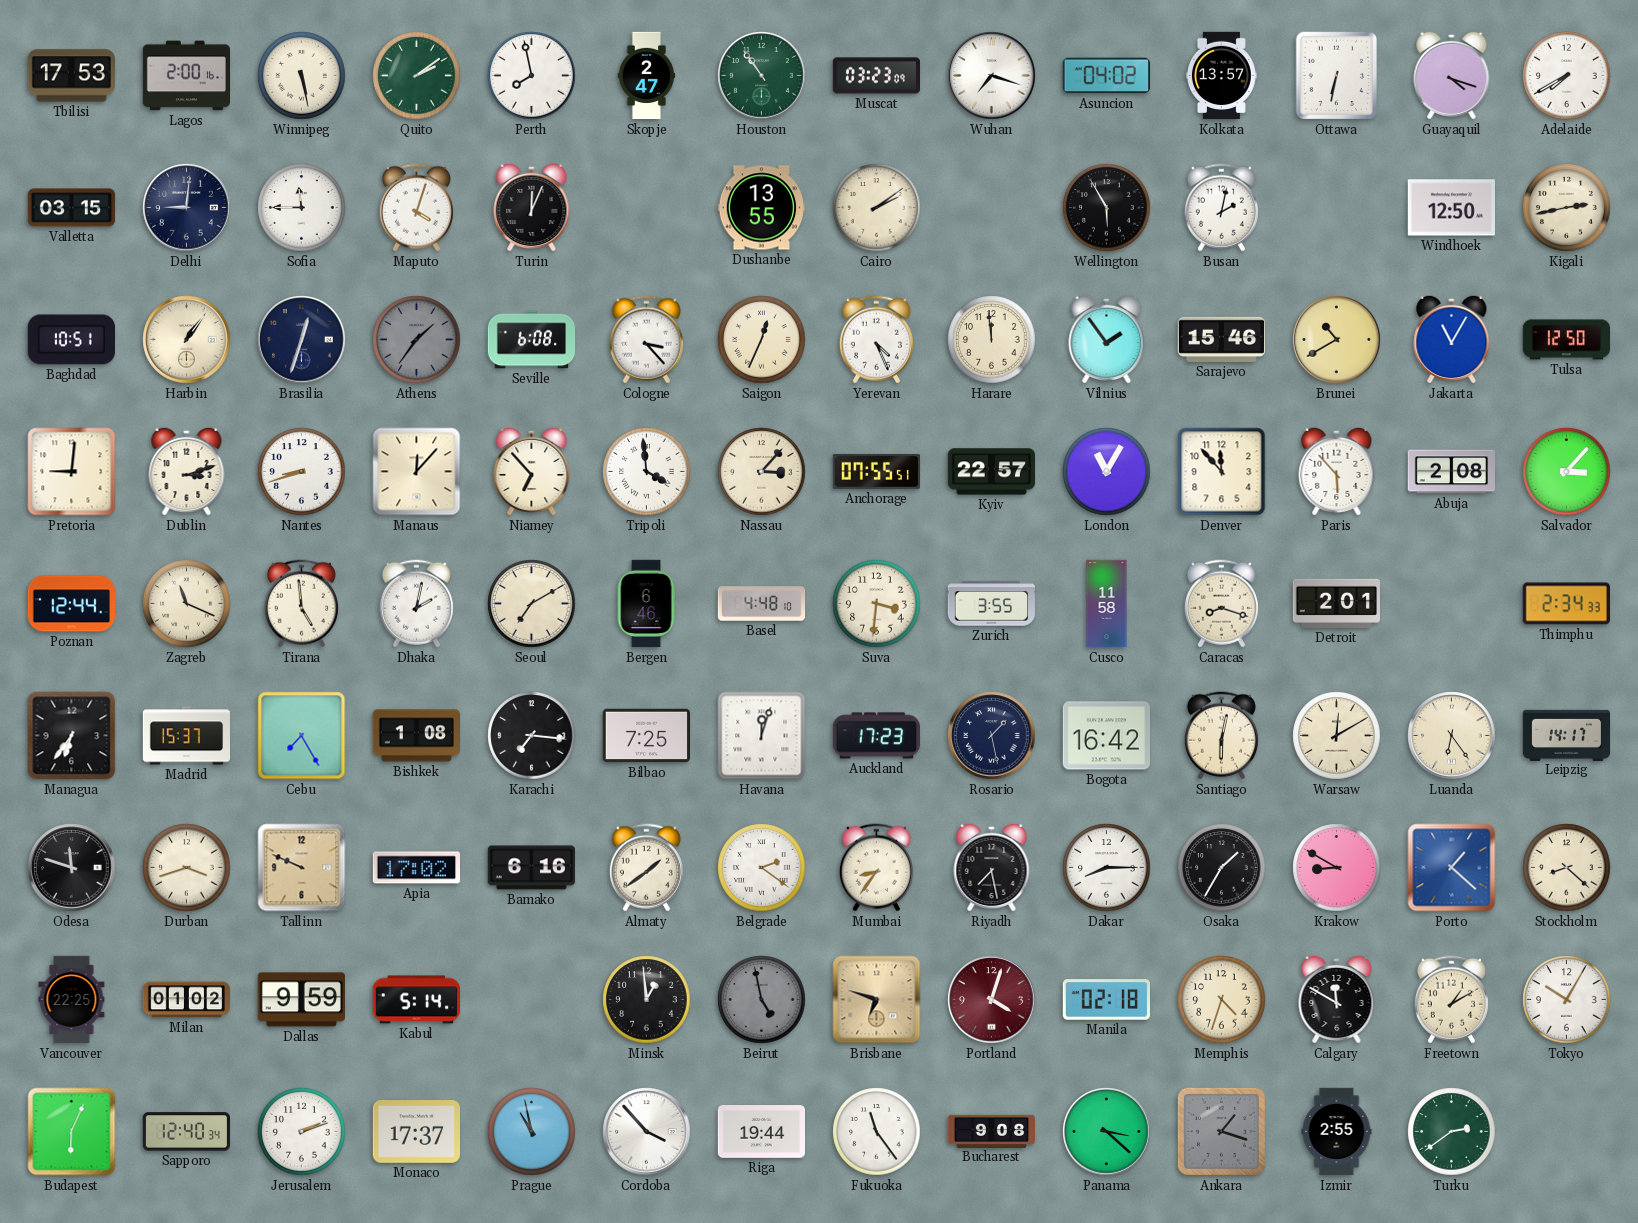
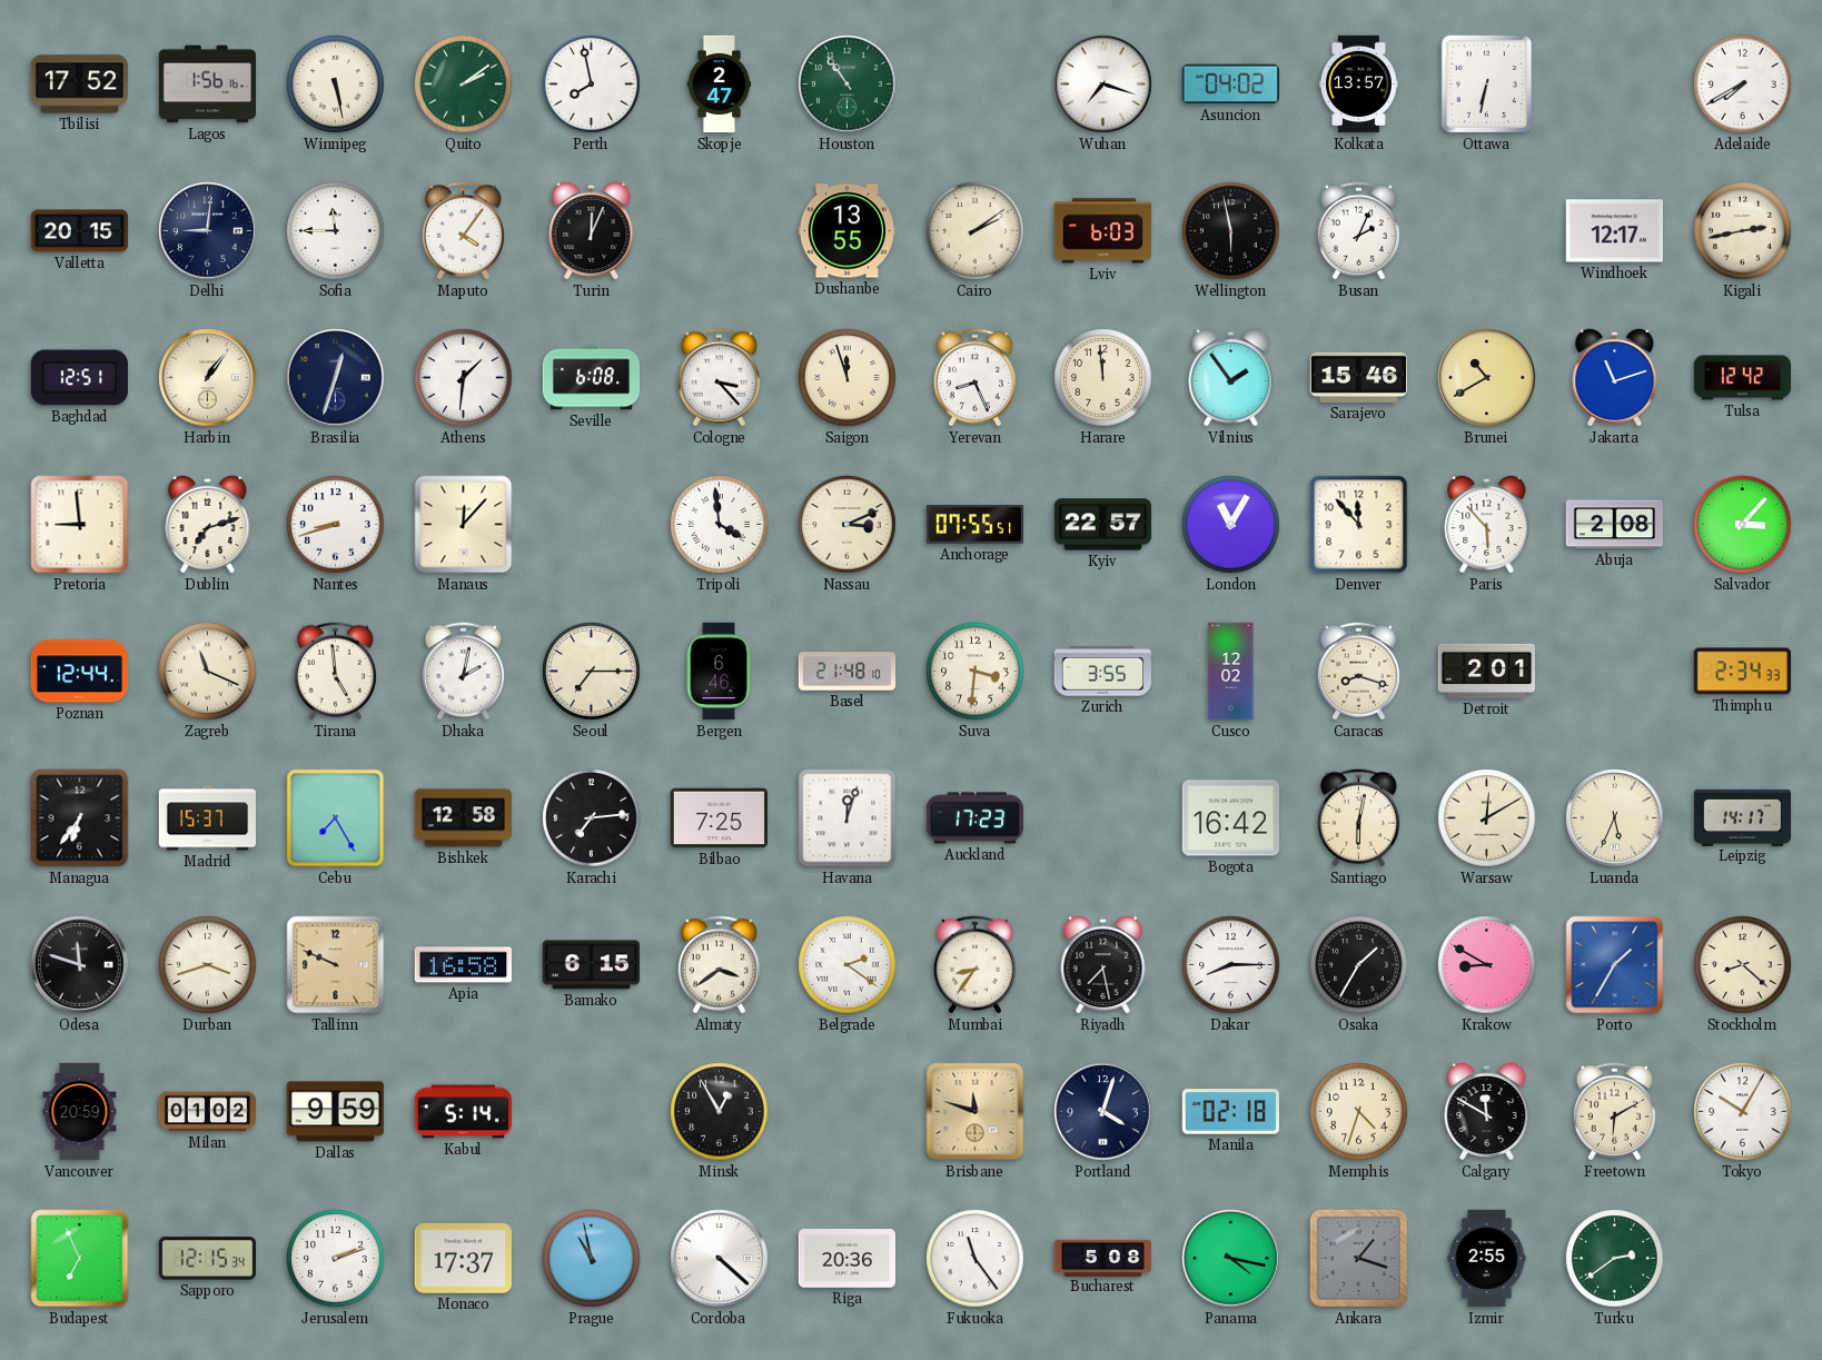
Tbilisi: 17:53 -> 17:52
Lagos: 2:00 -> 1:56
Muscat: 03:23 -> none
Guayaquil: 4:18 -> none
Valletta: 03:15 -> 20:15
Maputo: 4:03 -> 4:06
Lviv: none -> 6:03
Wellington: 5:55 -> 5:58
Busan: 2:02 -> 2:04
Windhoek: 12:50 -> 12:17
Baghdad: 10:51 -> 12:51
Athens: 1:36 -> 1:31
Athens dial: grey -> white
Saigon: 12:34 -> 11:57
Yerevan: 4:26 -> 8:26
Jakarta: 11:05 -> 11:12
Tulsa: 12:50 -> 12:42
Pretoria: 9:01 -> 8:59
Dublin: 3:12 -> 7:12
Niamey: 6:53 -> none
Nassau: 3:07 -> 3:11
Seoul: 7:10 -> 7:15
Basel: 4:48 -> 21:48
Cusco: 11:58 -> 12:02
Bishkek: 1:08 -> 12:58
Karachi: 7:16 -> 7:14
Rosario: 1:28 -> none
Luanda: 6:24 -> 5:34
Apia: 17:02 -> 16:58
Bamako: 6:16 -> 6:15
Almaty: 1:39 -> 3:39
Porto: 1:22 -> 1:35
Vancouver: 22:25 -> 20:59
Minsk: 12:59 -> 12:55
Beirut: 4:58 -> none
Brisbane: 6:48 -> 11:48
Portland dial: burgundy -> navy
Freetown: 1:10 -> 6:10
Budapest: 6:04 -> 6:56
Sapporo: 12:40 -> 12:15
Cordoba: 3:53 -> 4:22
Riga: 19:44 -> 20:36
Bucharest: 9:08 -> 5:08
Panama: 3:22 -> 4:17
